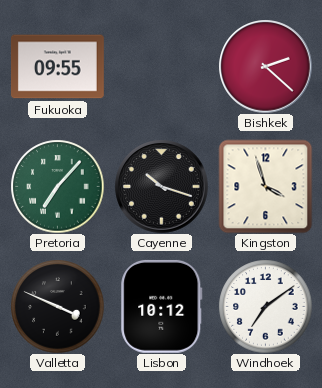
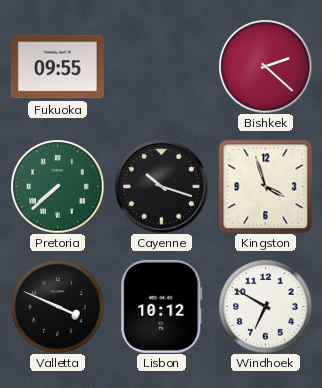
Pretoria: 7:07 -> 7:38
Windhoek: 7:09 -> 6:50
